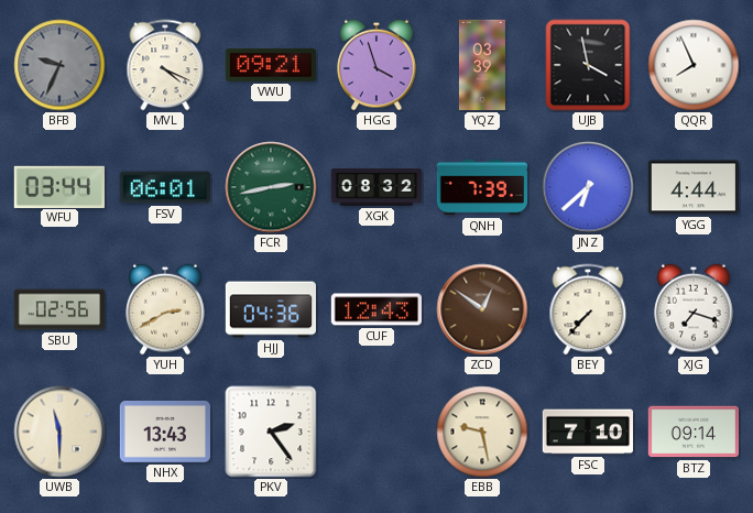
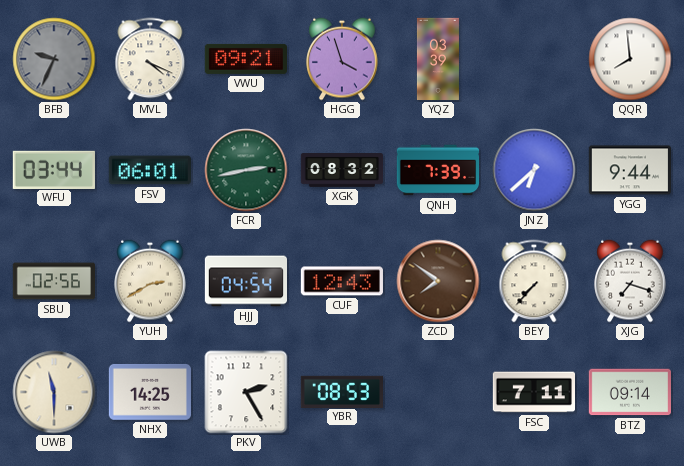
UJB: 3:58 -> none
QQR: 7:56 -> 7:59
YGG: 4:44 -> 9:44
HJJ: 04:36 -> 04:54
ZCD: 12:51 -> 7:51
NHX: 13:43 -> 14:25
PKV: 2:24 -> 2:25
YBR: none -> 08:53
EBB: 9:28 -> none
FSC: 7:10 -> 7:11
